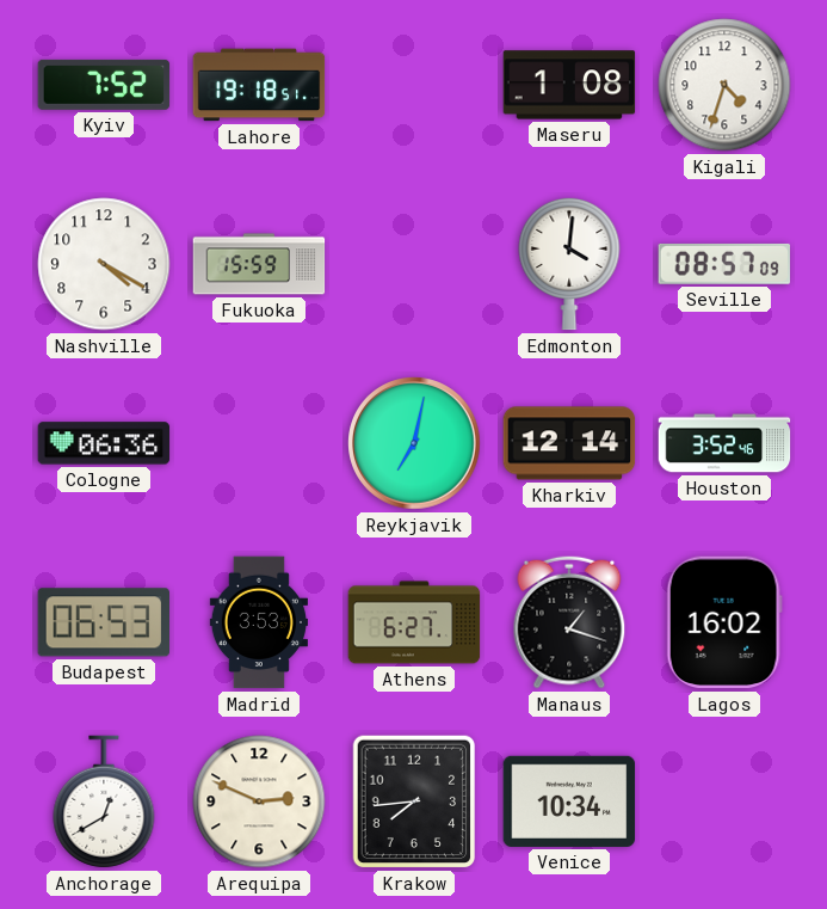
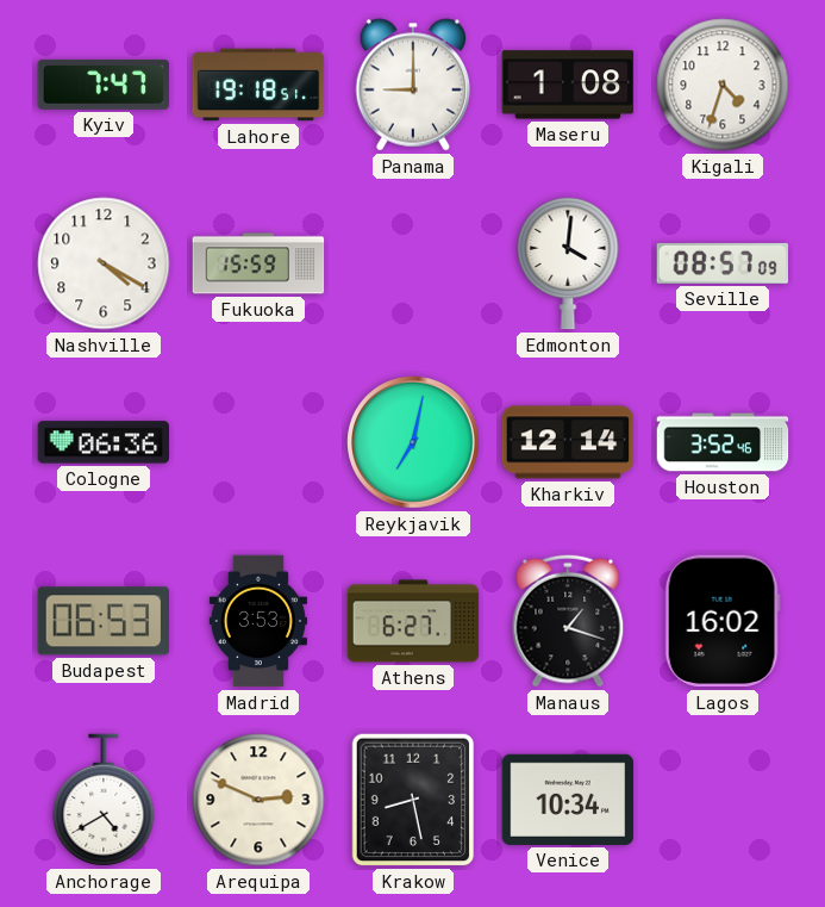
Kyiv: 7:52 -> 7:47
Panama: none -> 9:00
Anchorage: 12:40 -> 4:40
Krakow: 7:44 -> 8:28
